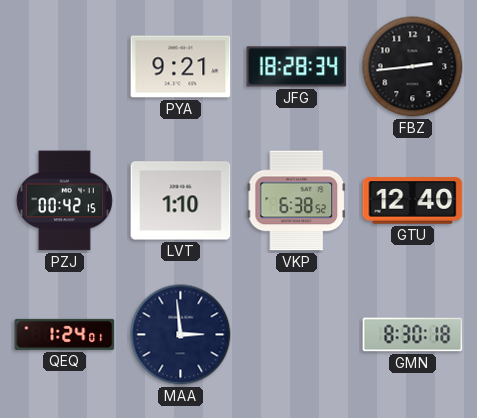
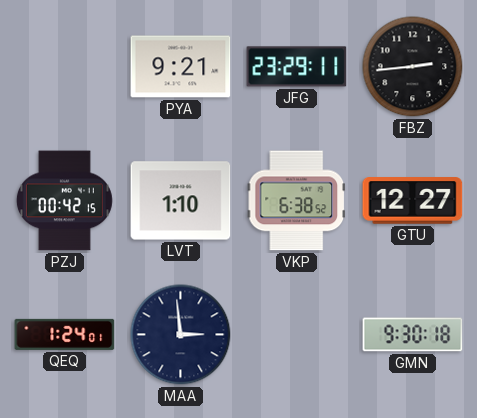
JFG: 18:28 -> 23:29
GTU: 12:40 -> 12:27
GMN: 8:30 -> 9:30
